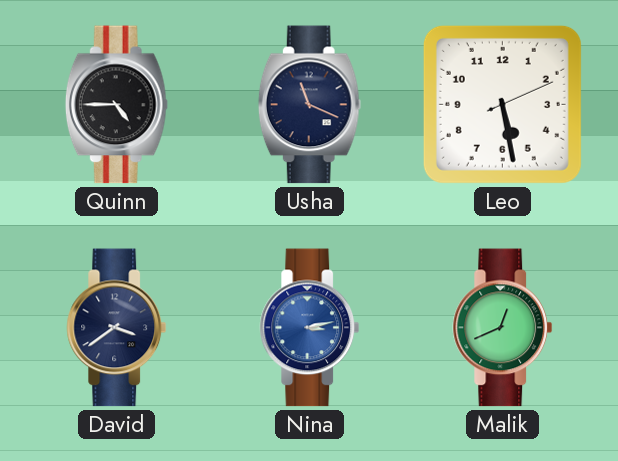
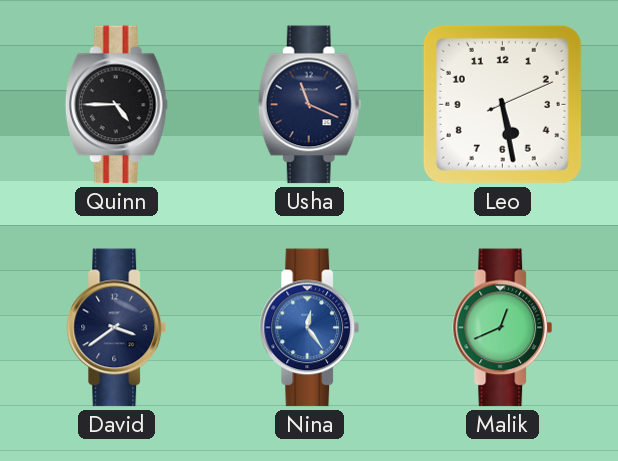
Nina: 3:13 -> 12:24
